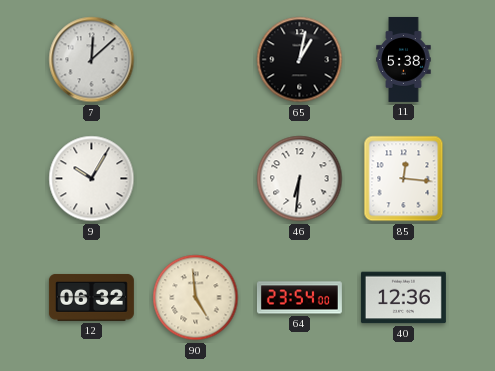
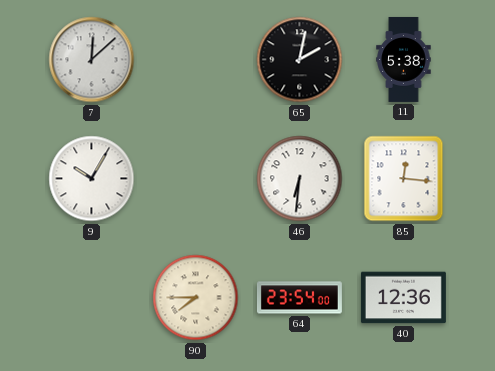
65: 1:02 -> 2:02
12: 06:32 -> none
90: 4:59 -> 7:45
